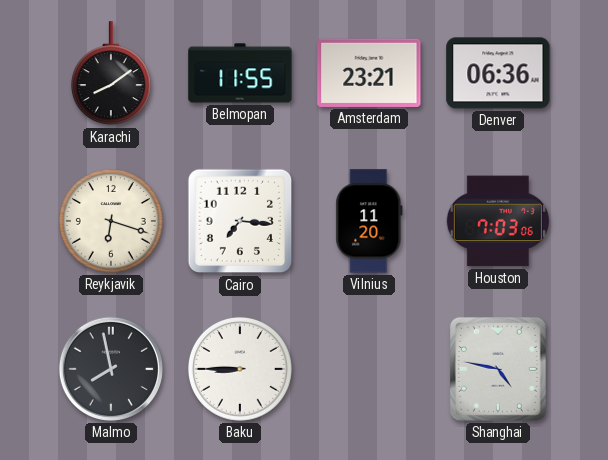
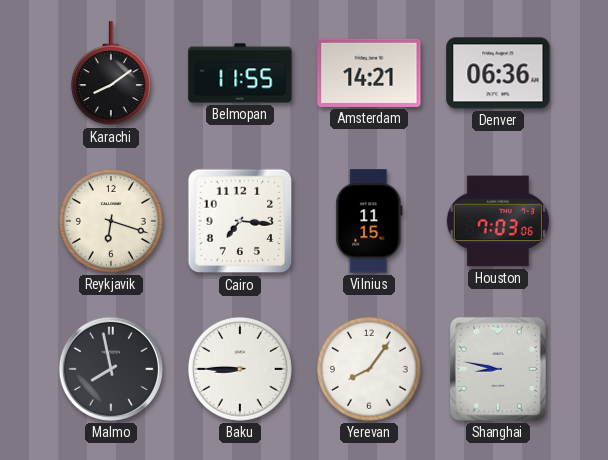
Amsterdam: 23:21 -> 14:21
Vilnius: 11:20 -> 11:15
Yerevan: none -> 8:06
Shanghai: 4:47 -> 8:47
